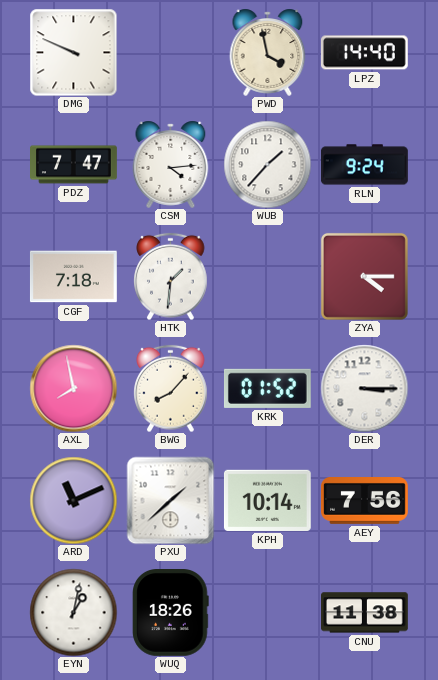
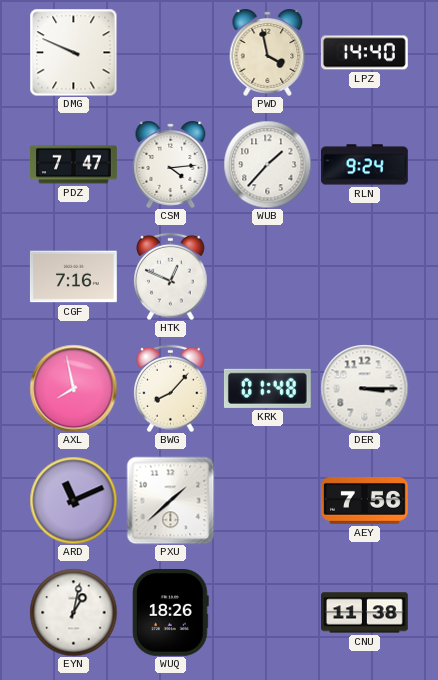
CGF: 7:18 -> 7:16
HTK: 1:31 -> 12:49
ZYA: 4:15 -> none
KRK: 01:52 -> 01:48
KPH: 10:14 -> none
